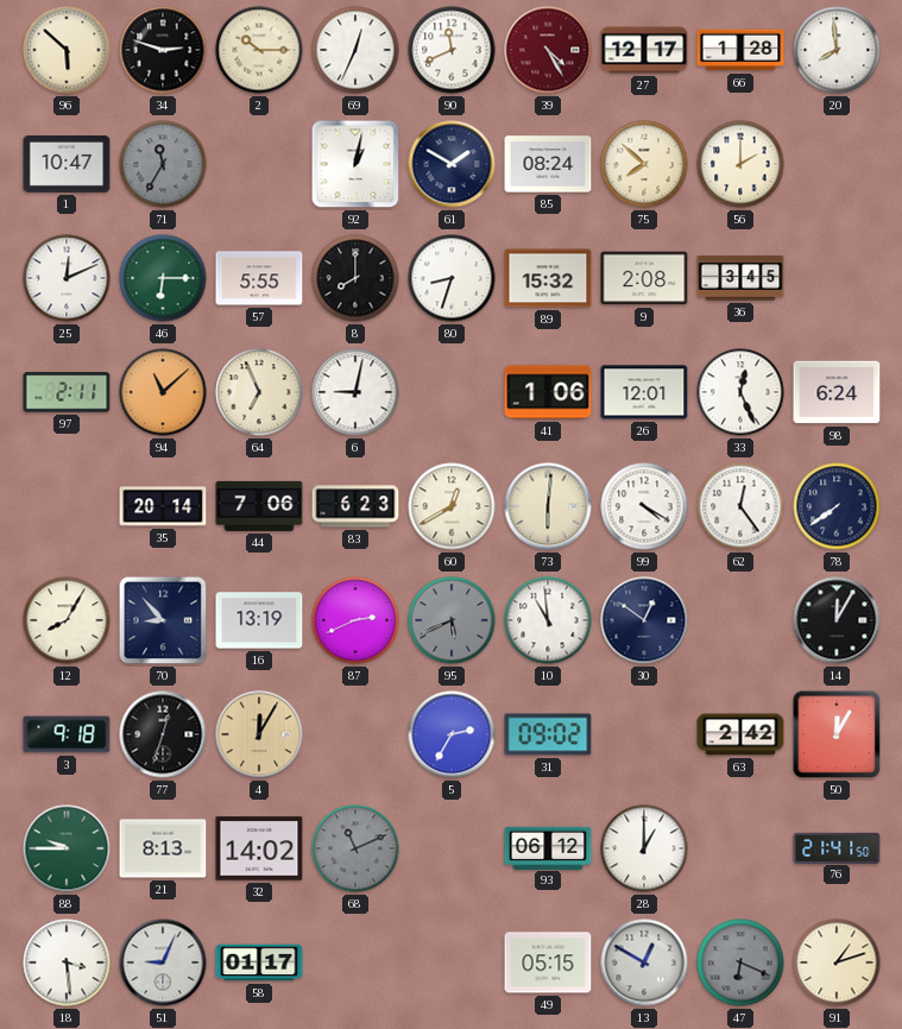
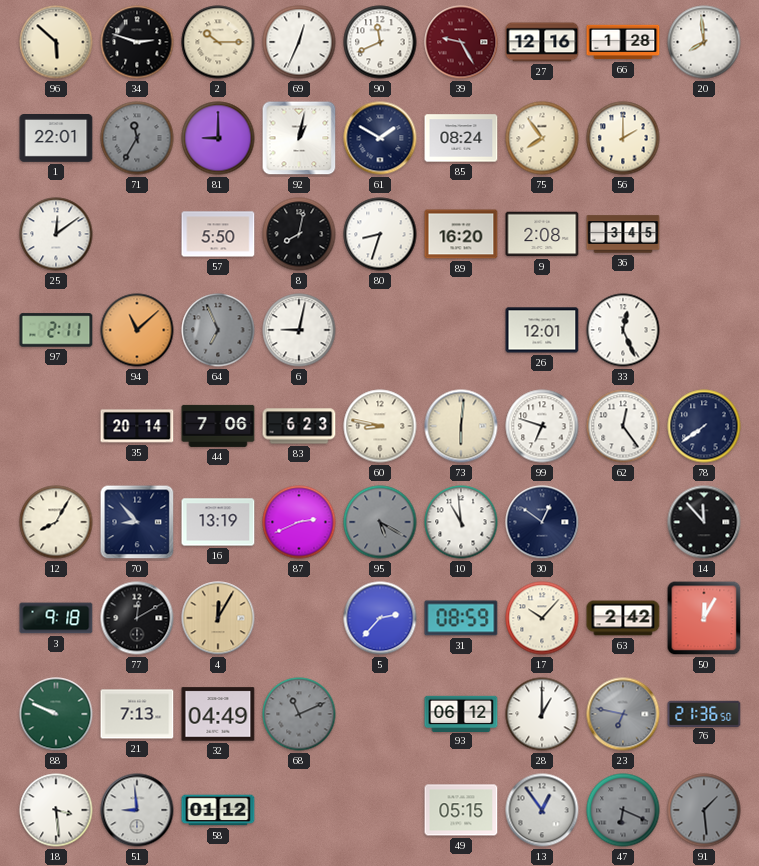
39: 4:25 -> 9:25
27: 12:17 -> 12:16
1: 10:47 -> 22:01
81: none -> 9:00
75: 7:52 -> 7:54
25: 12:11 -> 12:09
46: 6:15 -> none
57: 5:55 -> 5:50
8: 8:00 -> 8:02
89: 15:32 -> 16:20
64 dial: cream -> grey
41: 1:06 -> none
98: 6:24 -> none
60: 12:40 -> 8:47
99: 4:20 -> 6:48
95: 5:41 -> 5:20
14: 12:05 -> 11:53
77: 12:33 -> 12:10
5: 2:35 -> 2:37
31: 09:02 -> 08:59
17: none -> 10:07
88: 9:45 -> 9:49
21: 8:13 -> 7:13
32: 14:02 -> 04:49
23: none -> 6:47
76: 21:41 -> 21:36
51: 9:04 -> 8:59
58: 01:17 -> 01:12
13: 12:50 -> 12:54
91: 1:12 -> 1:29
91 dial: cream -> grey
